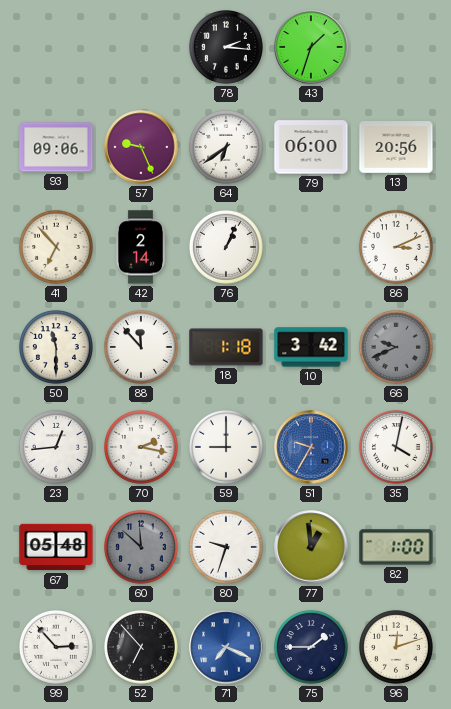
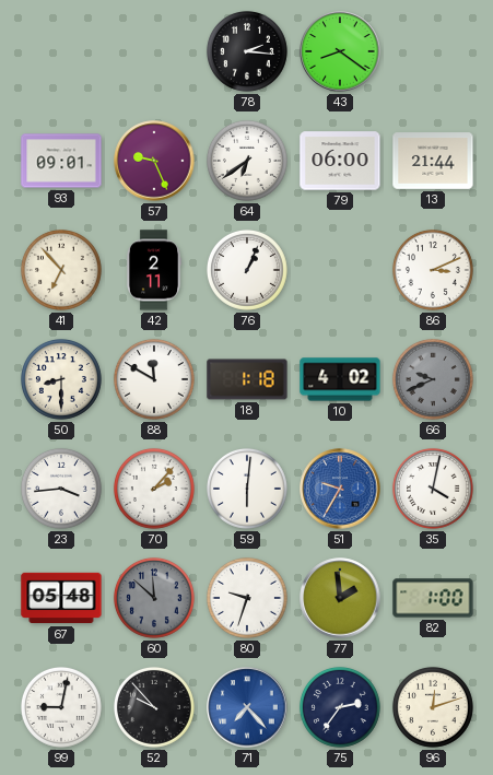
43: 1:33 -> 8:21
93: 09:06 -> 09:01
13: 20:56 -> 21:44
42: 2:14 -> 2:11
50: 11:30 -> 8:30
88: 11:53 -> 11:50
10: 3:42 -> 4:02
23: 12:44 -> 3:44
70: 2:17 -> 2:07
59: 9:00 -> 6:01
77: 12:59 -> 1:59
99: 2:53 -> 9:02
52: 6:53 -> 9:53
71: 7:19 -> 7:23
75: 1:45 -> 2:36
